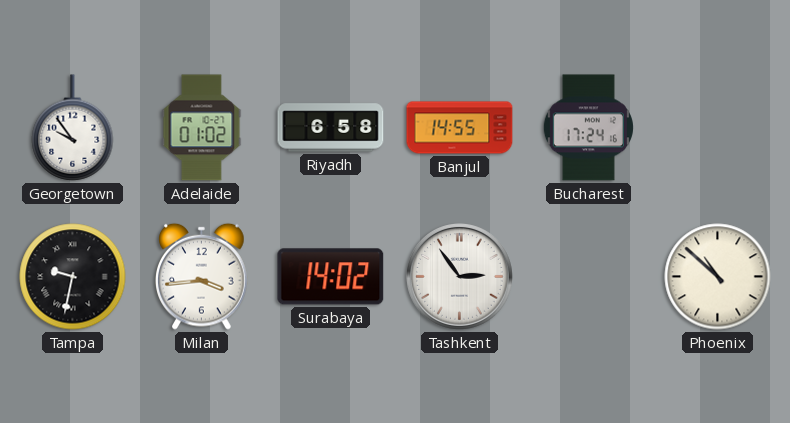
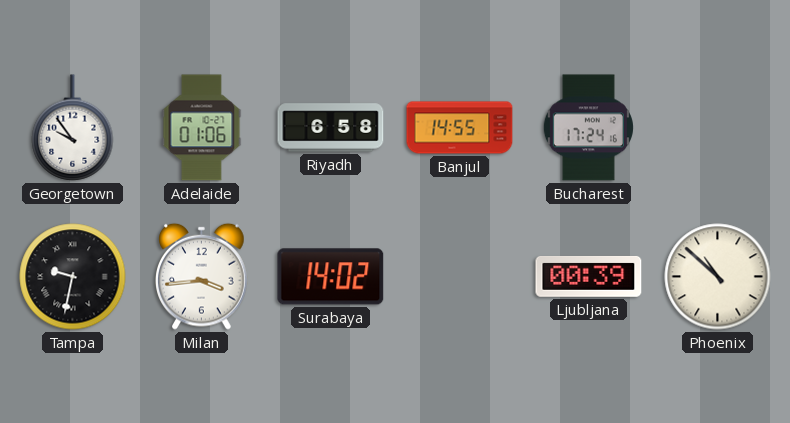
Adelaide: 01:02 -> 01:06
Tashkent: 2:54 -> none
Ljubljana: none -> 00:39
